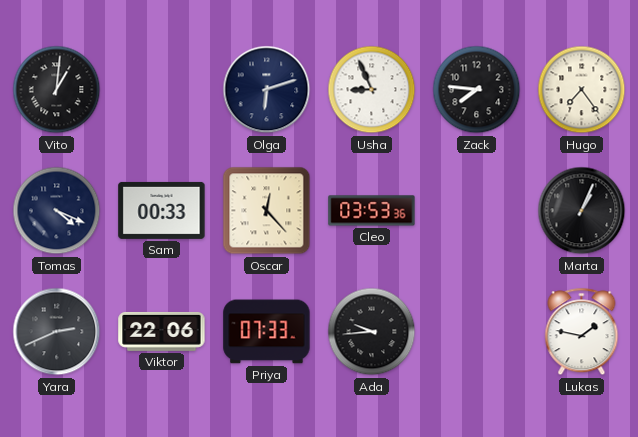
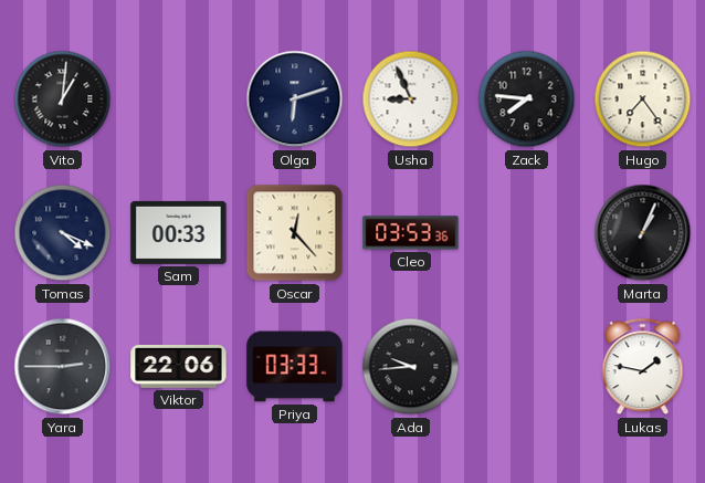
Yara: 2:41 -> 2:45
Priya: 07:33 -> 03:33
